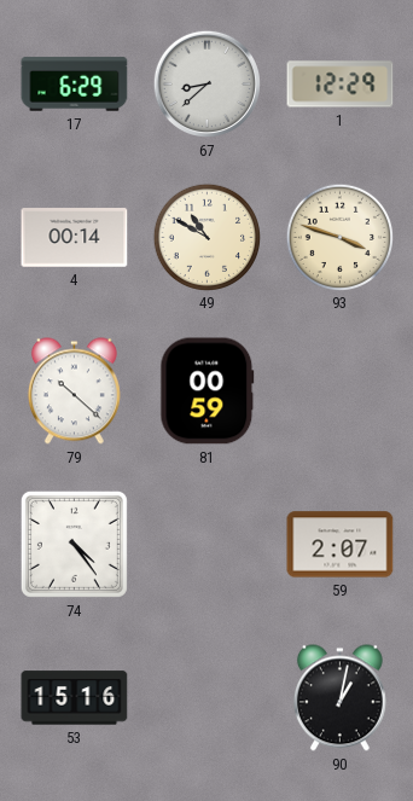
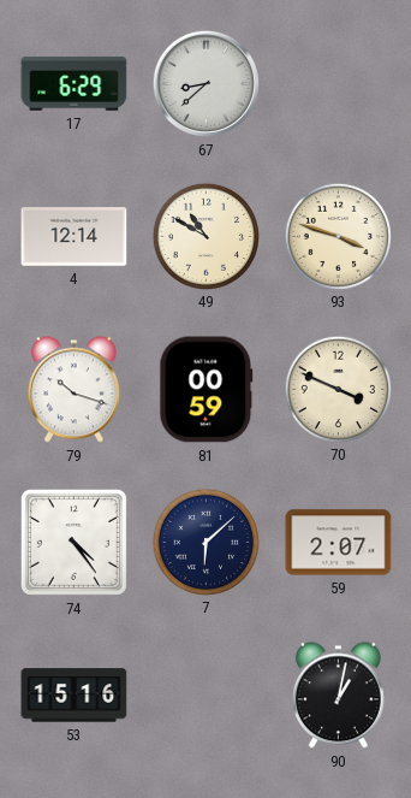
1: 12:29 -> none
4: 00:14 -> 12:14
79: 10:22 -> 10:18
70: none -> 3:49
7: none -> 6:08
